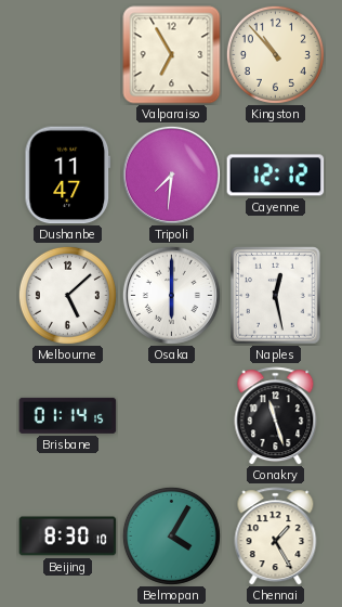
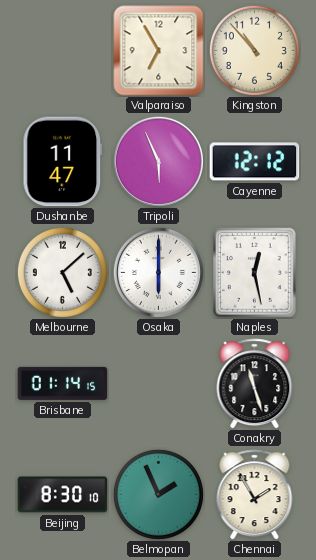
Tripoli: 7:31 -> 5:56
Belmopan: 4:05 -> 1:56
Chennai: 1:25 -> 1:55
